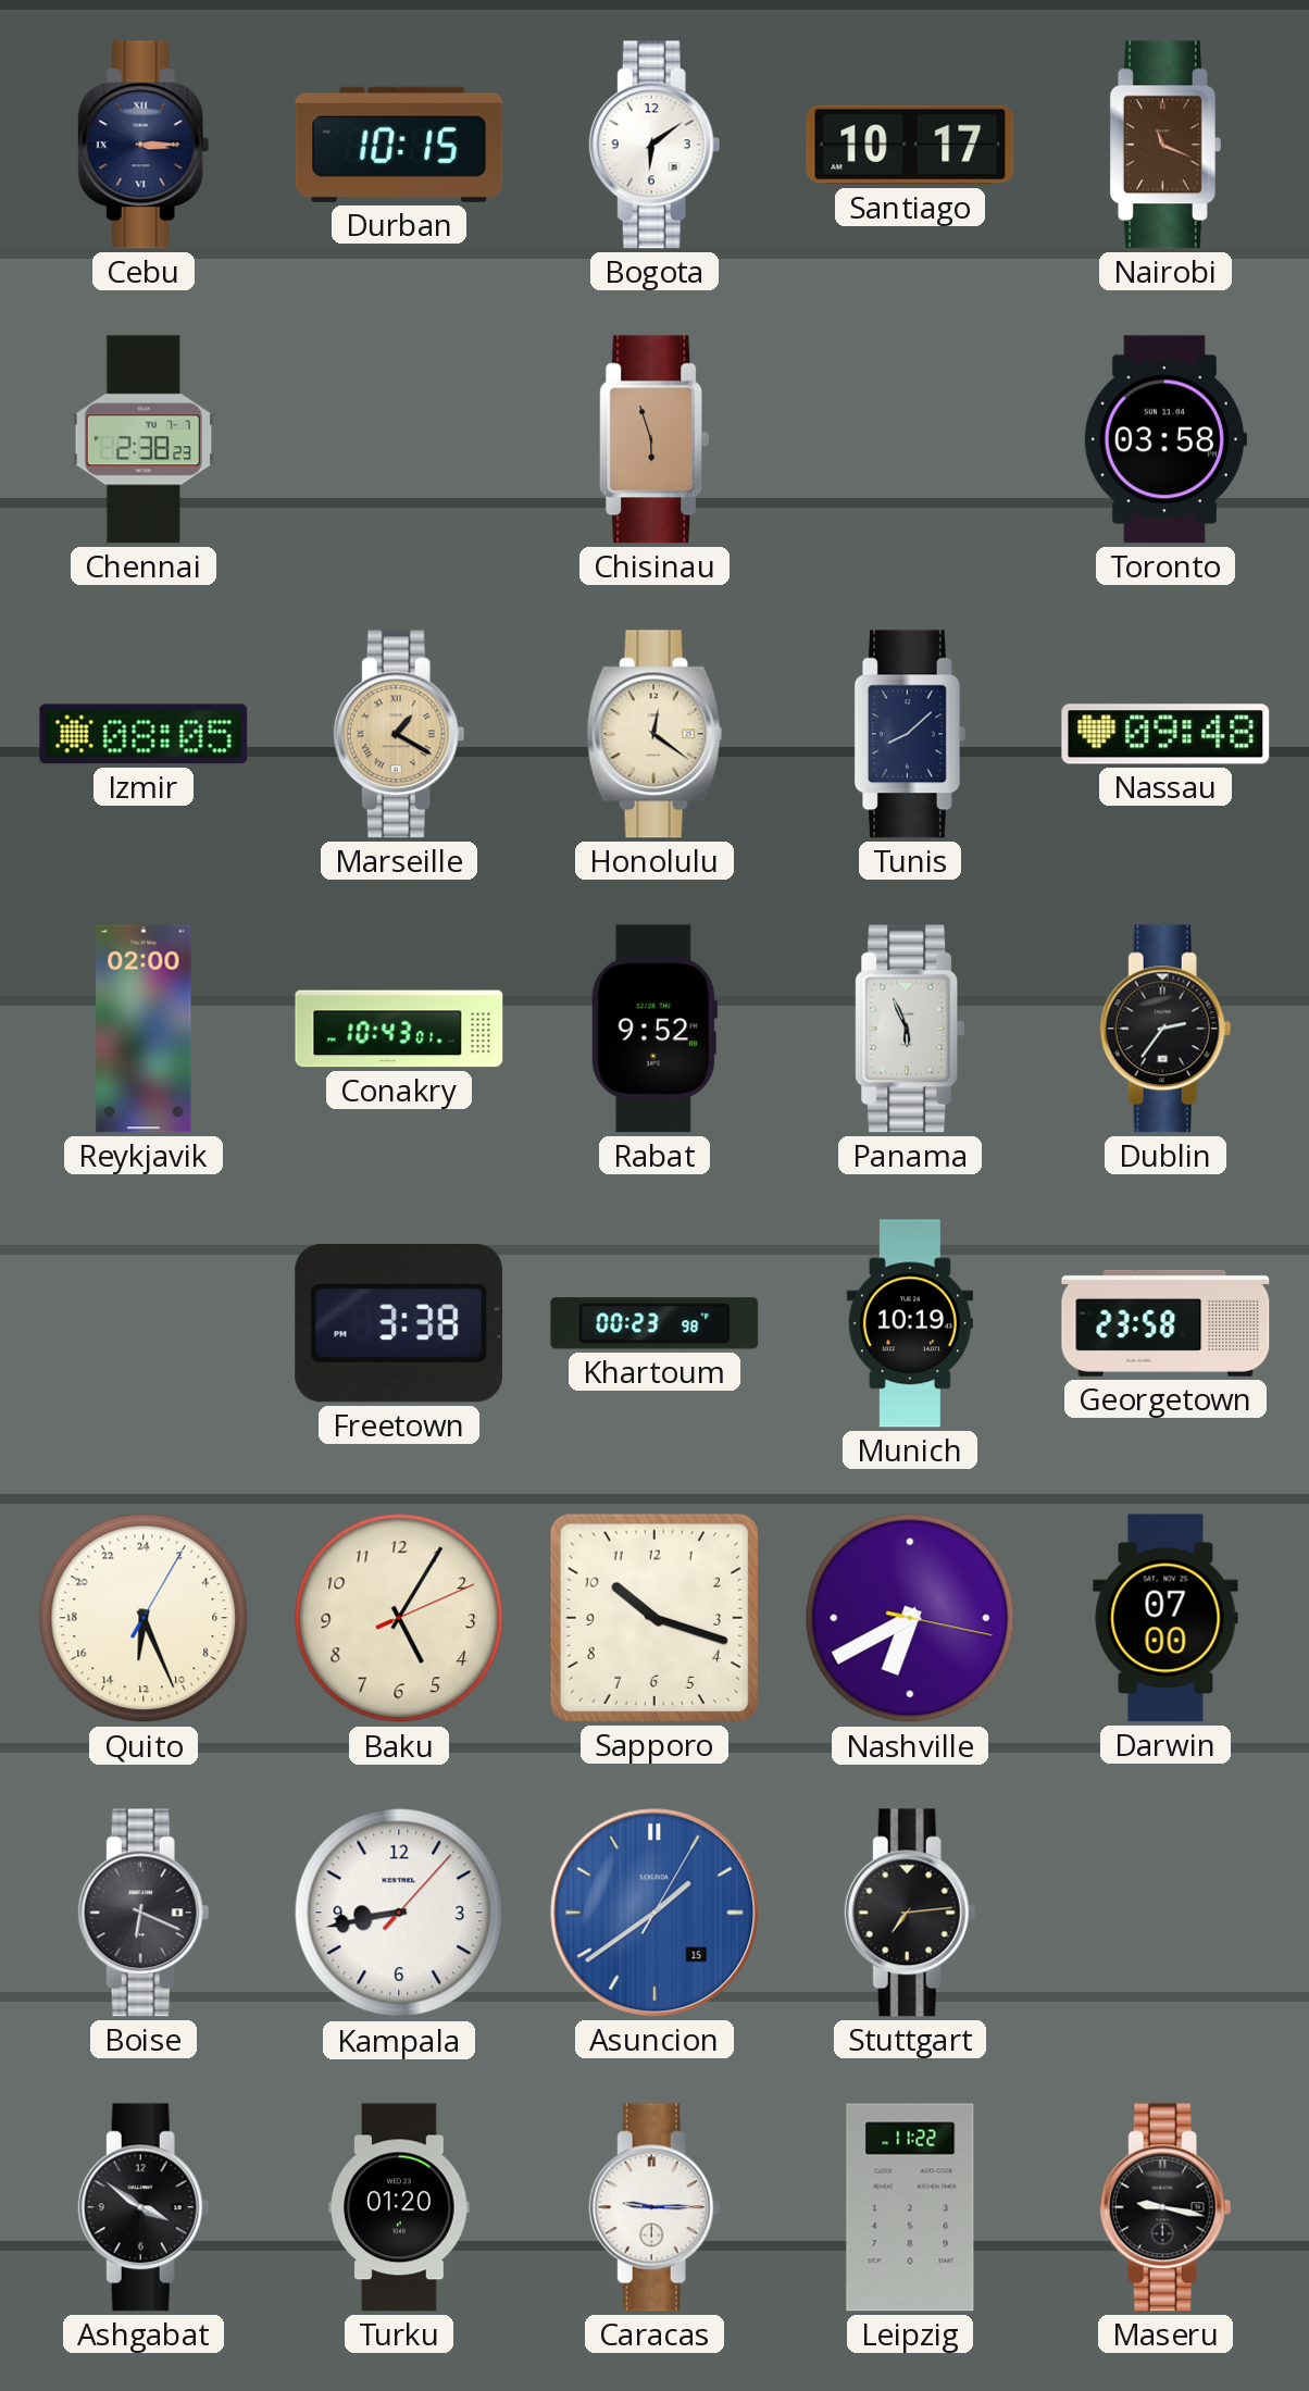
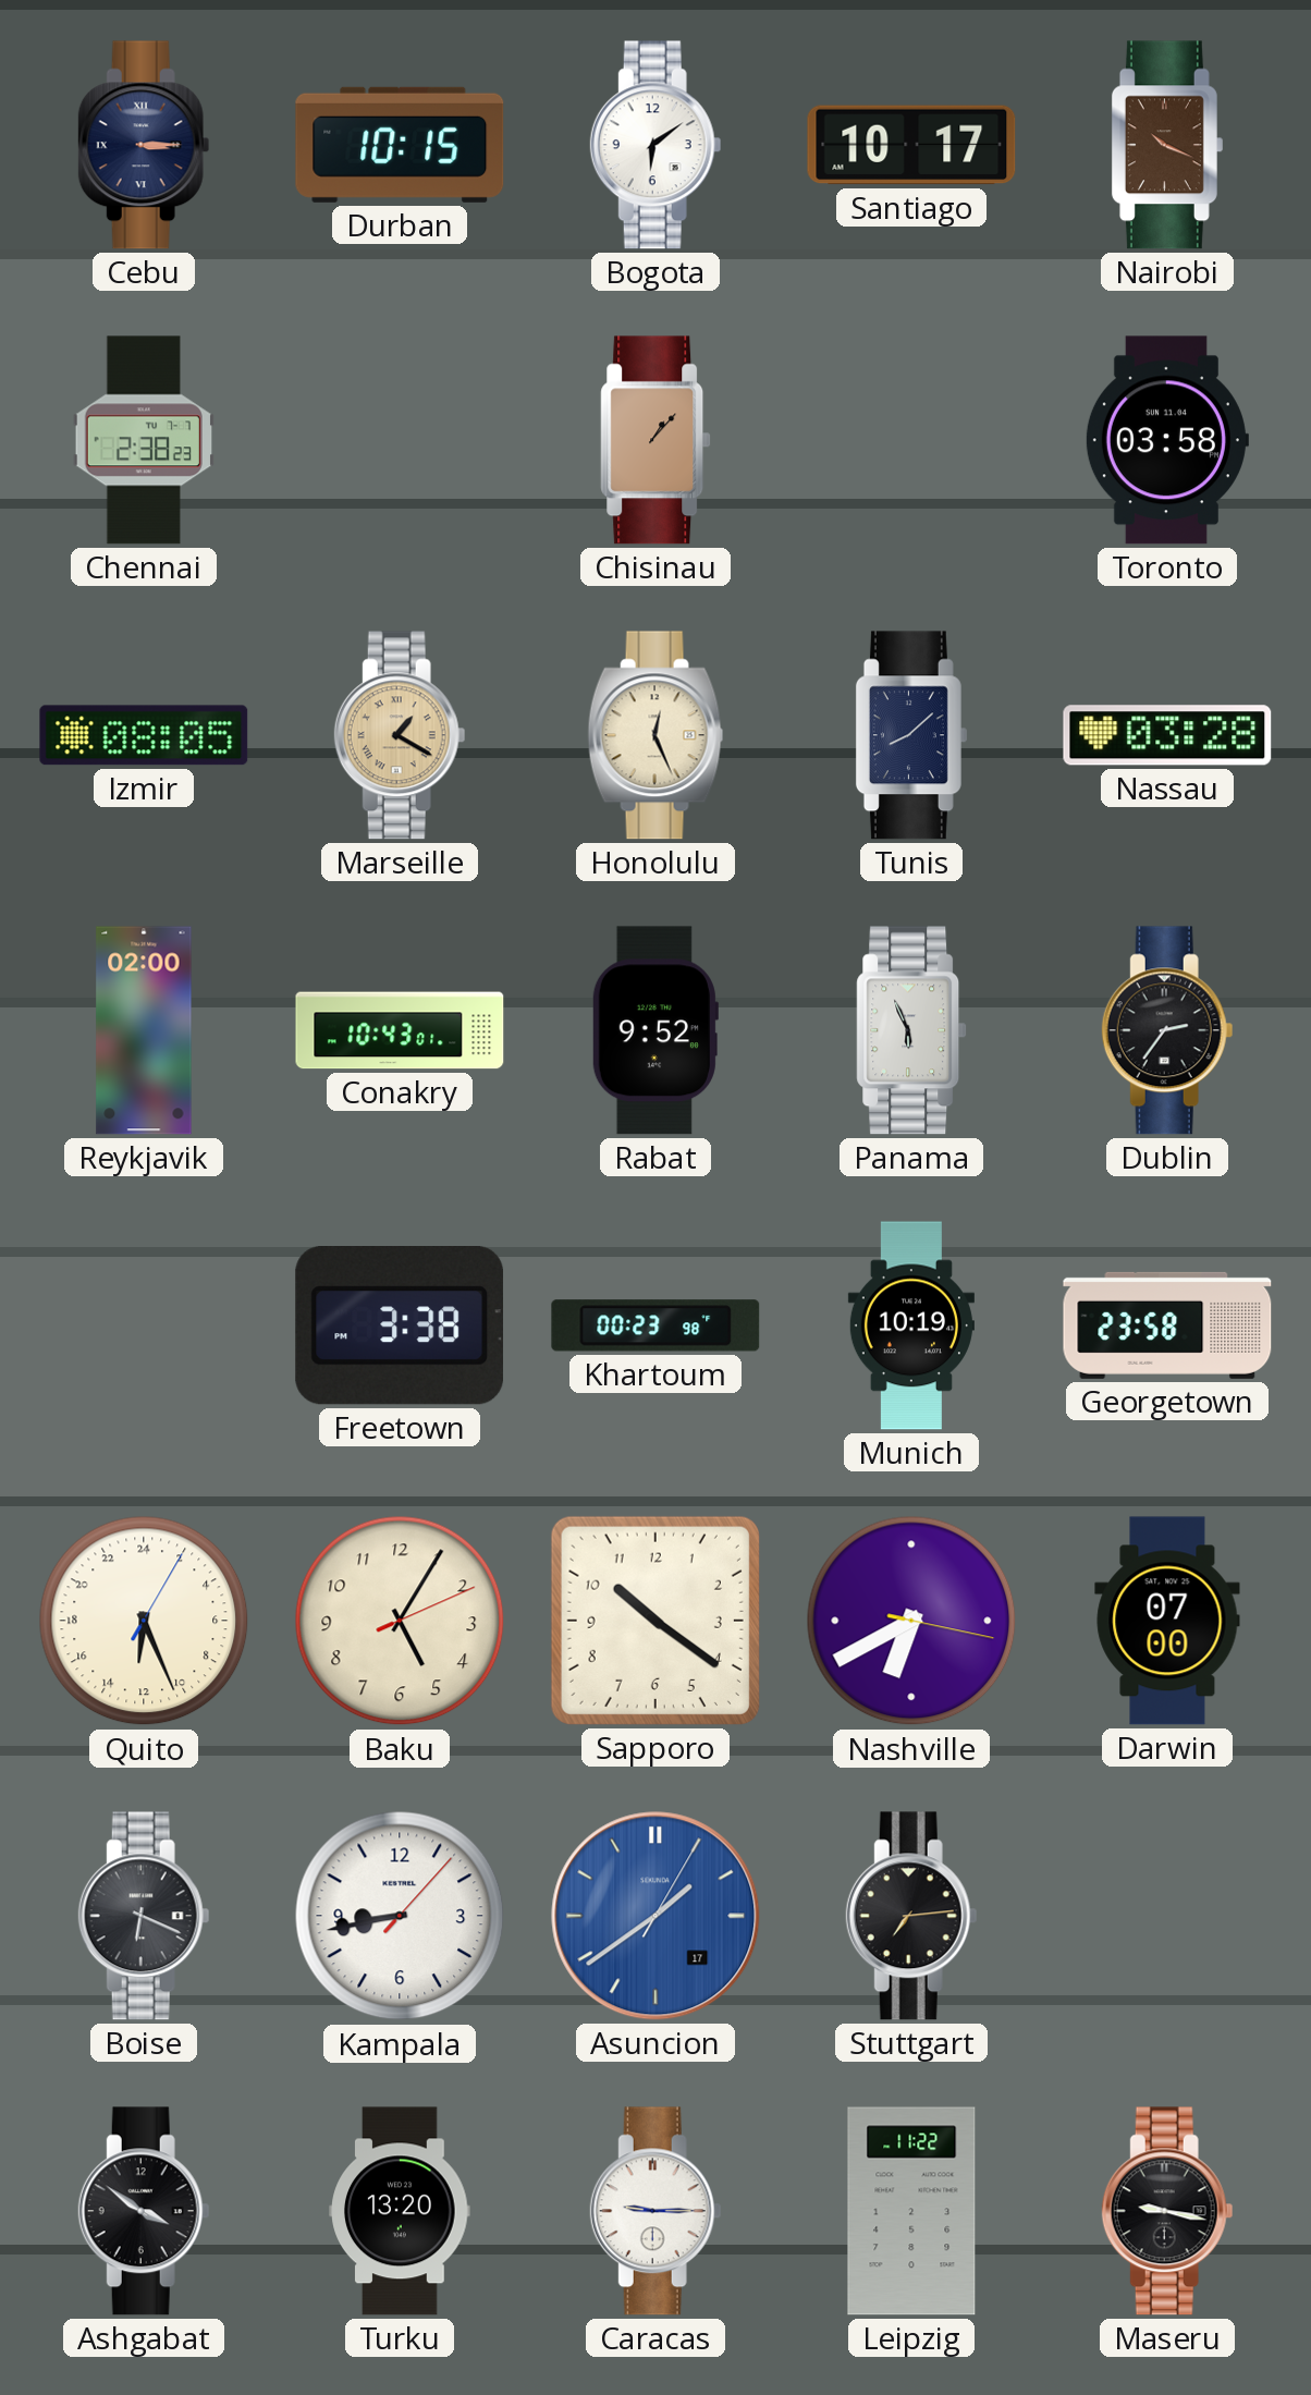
Nairobi: 11:19 -> 10:19
Chisinau: 5:57 -> 1:07
Honolulu: 12:21 -> 12:26
Nassau: 09:48 -> 03:28
Sapporo: 10:18 -> 10:21
Asuncion date: 15 -> 17
Turku: 01:20 -> 13:20
